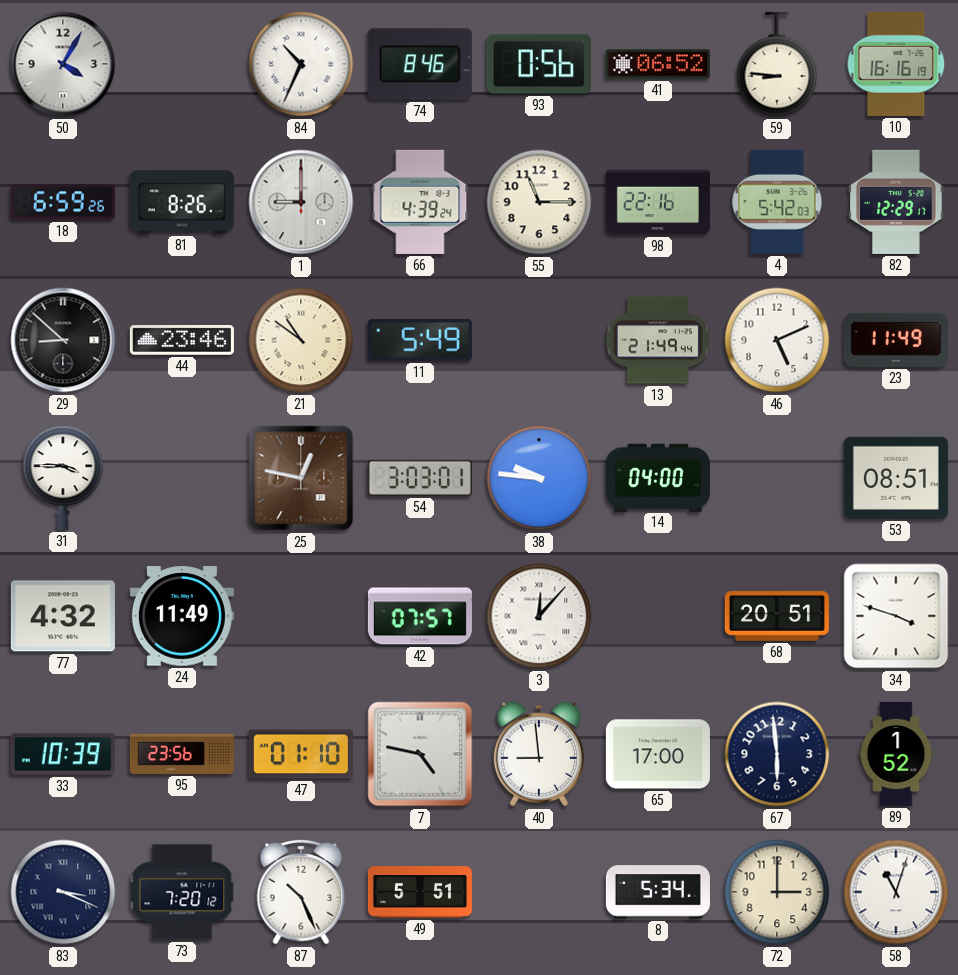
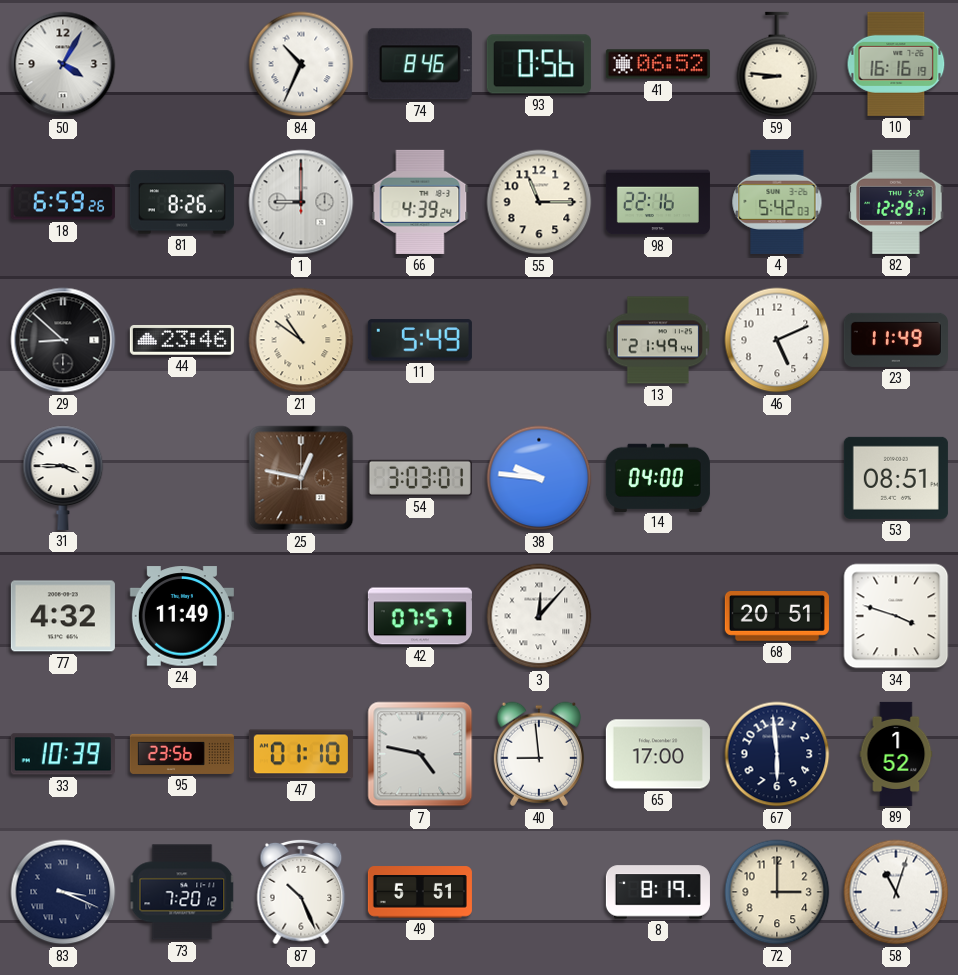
8: 5:34 -> 8:19
